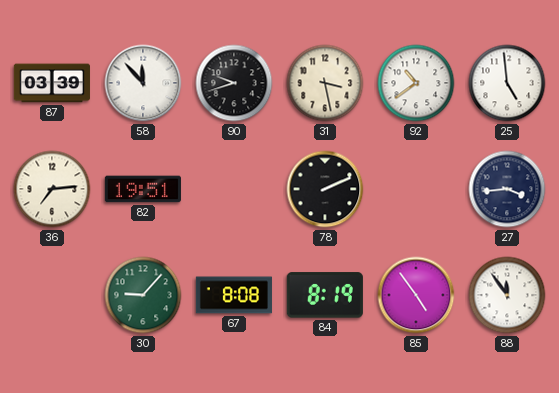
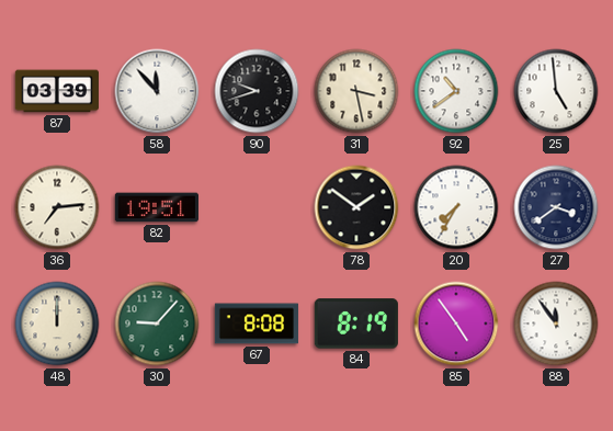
78: 2:11 -> 1:51
20: none -> 7:35
27: 3:44 -> 3:39
48: none -> 12:00
